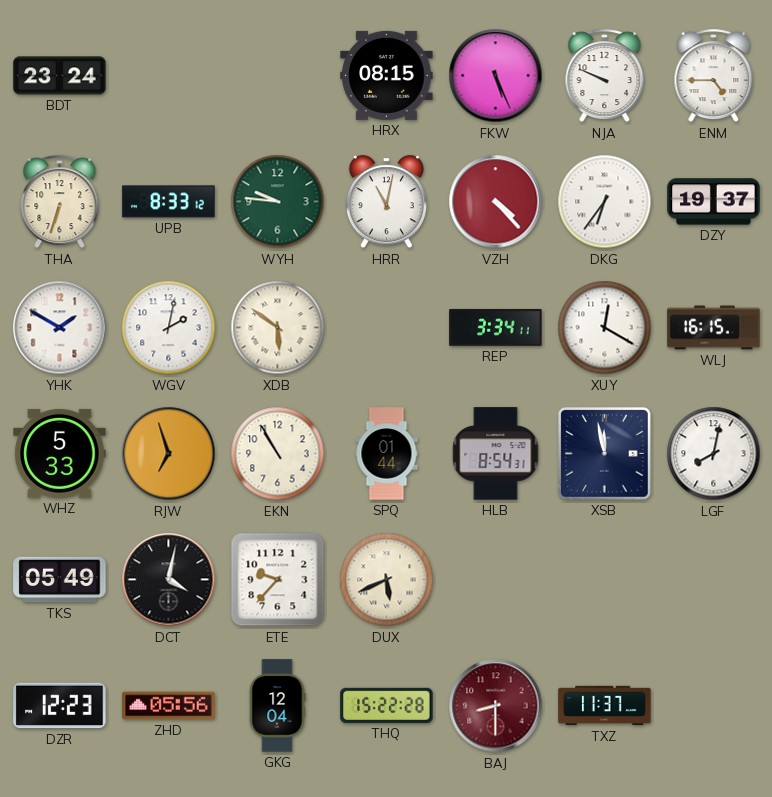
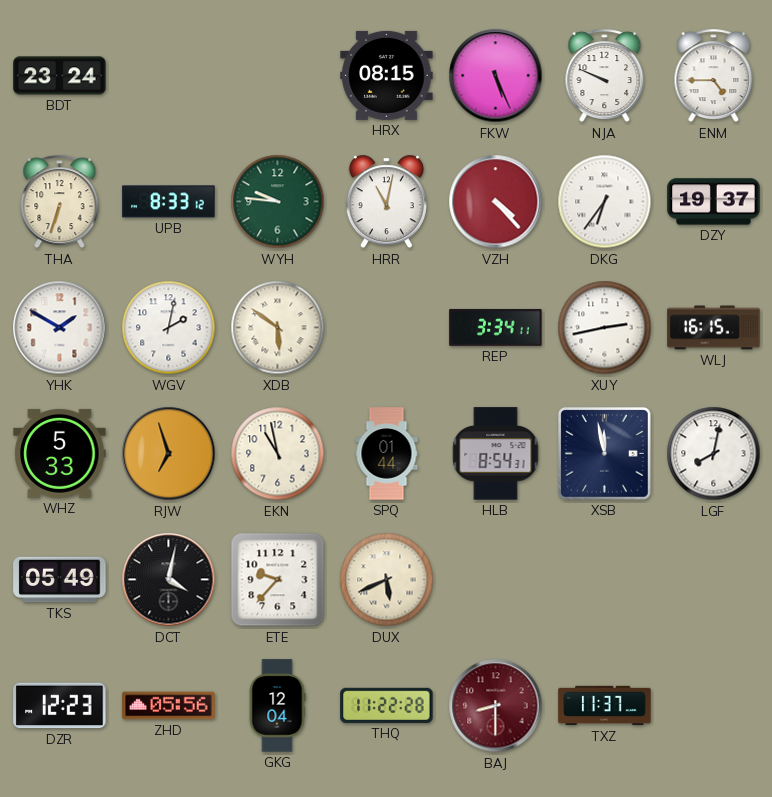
XUY: 12:20 -> 2:43
EKN: 10:55 -> 10:58
THQ: 15:22 -> 11:22
